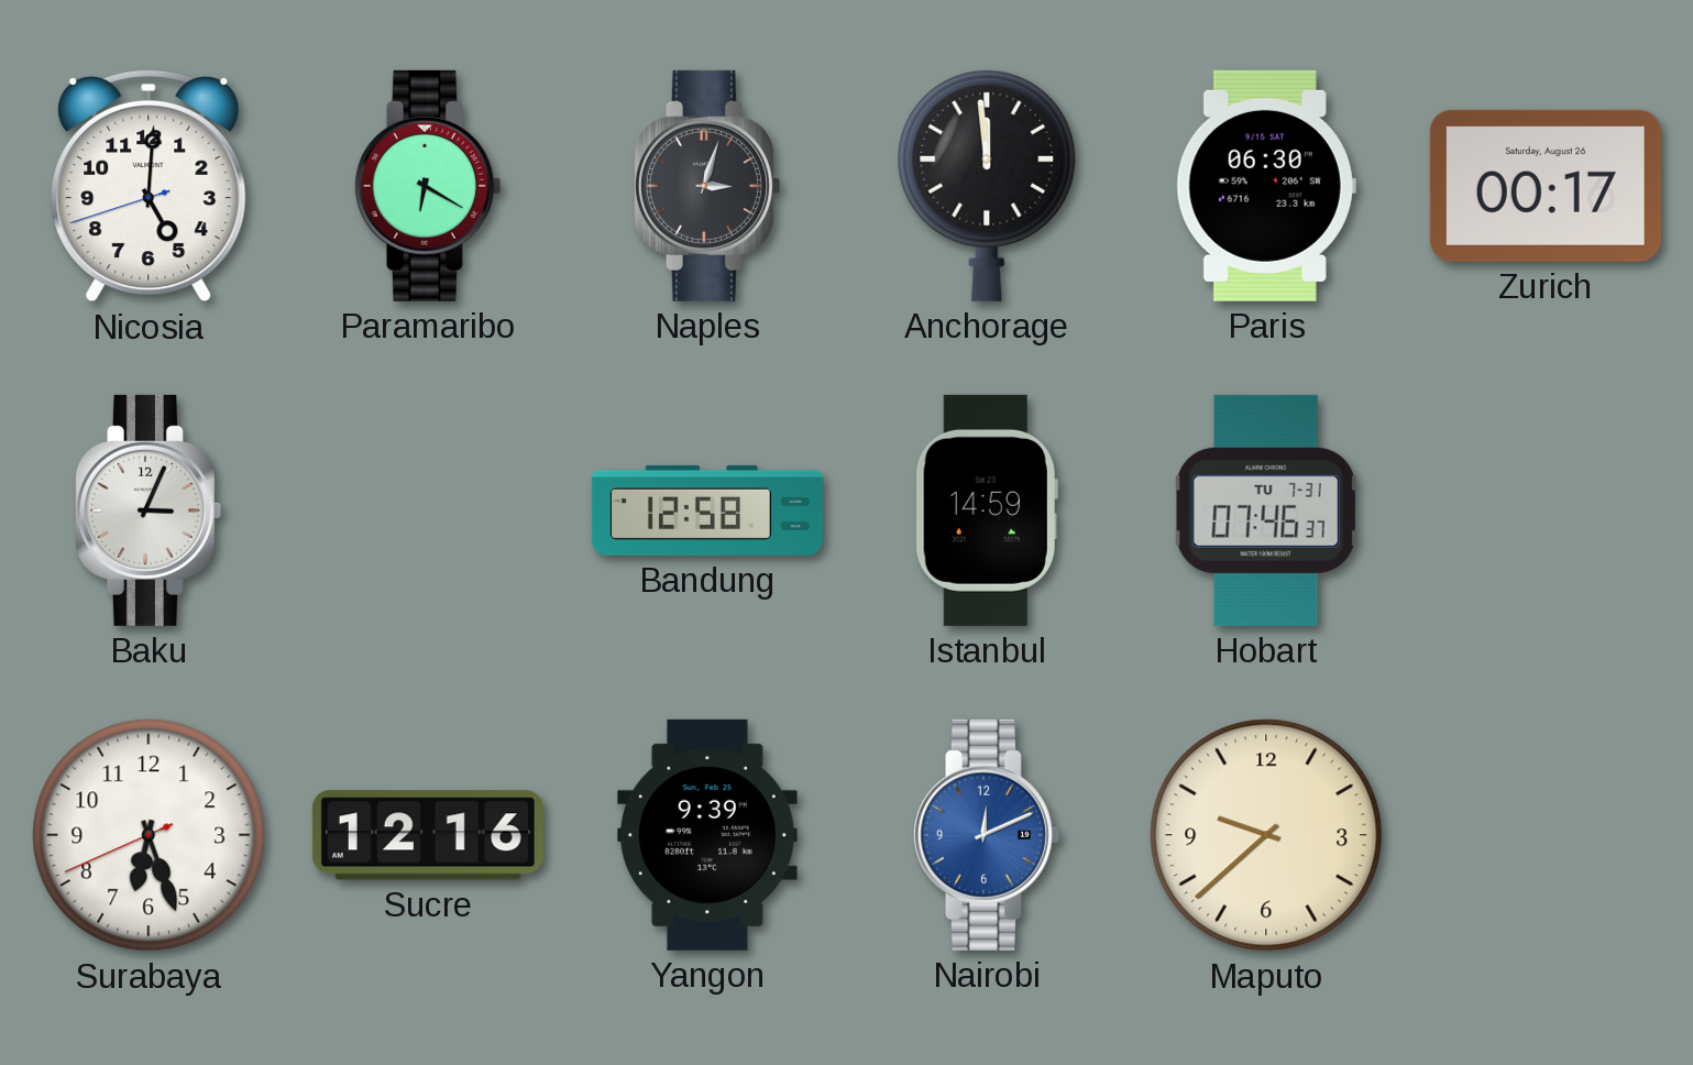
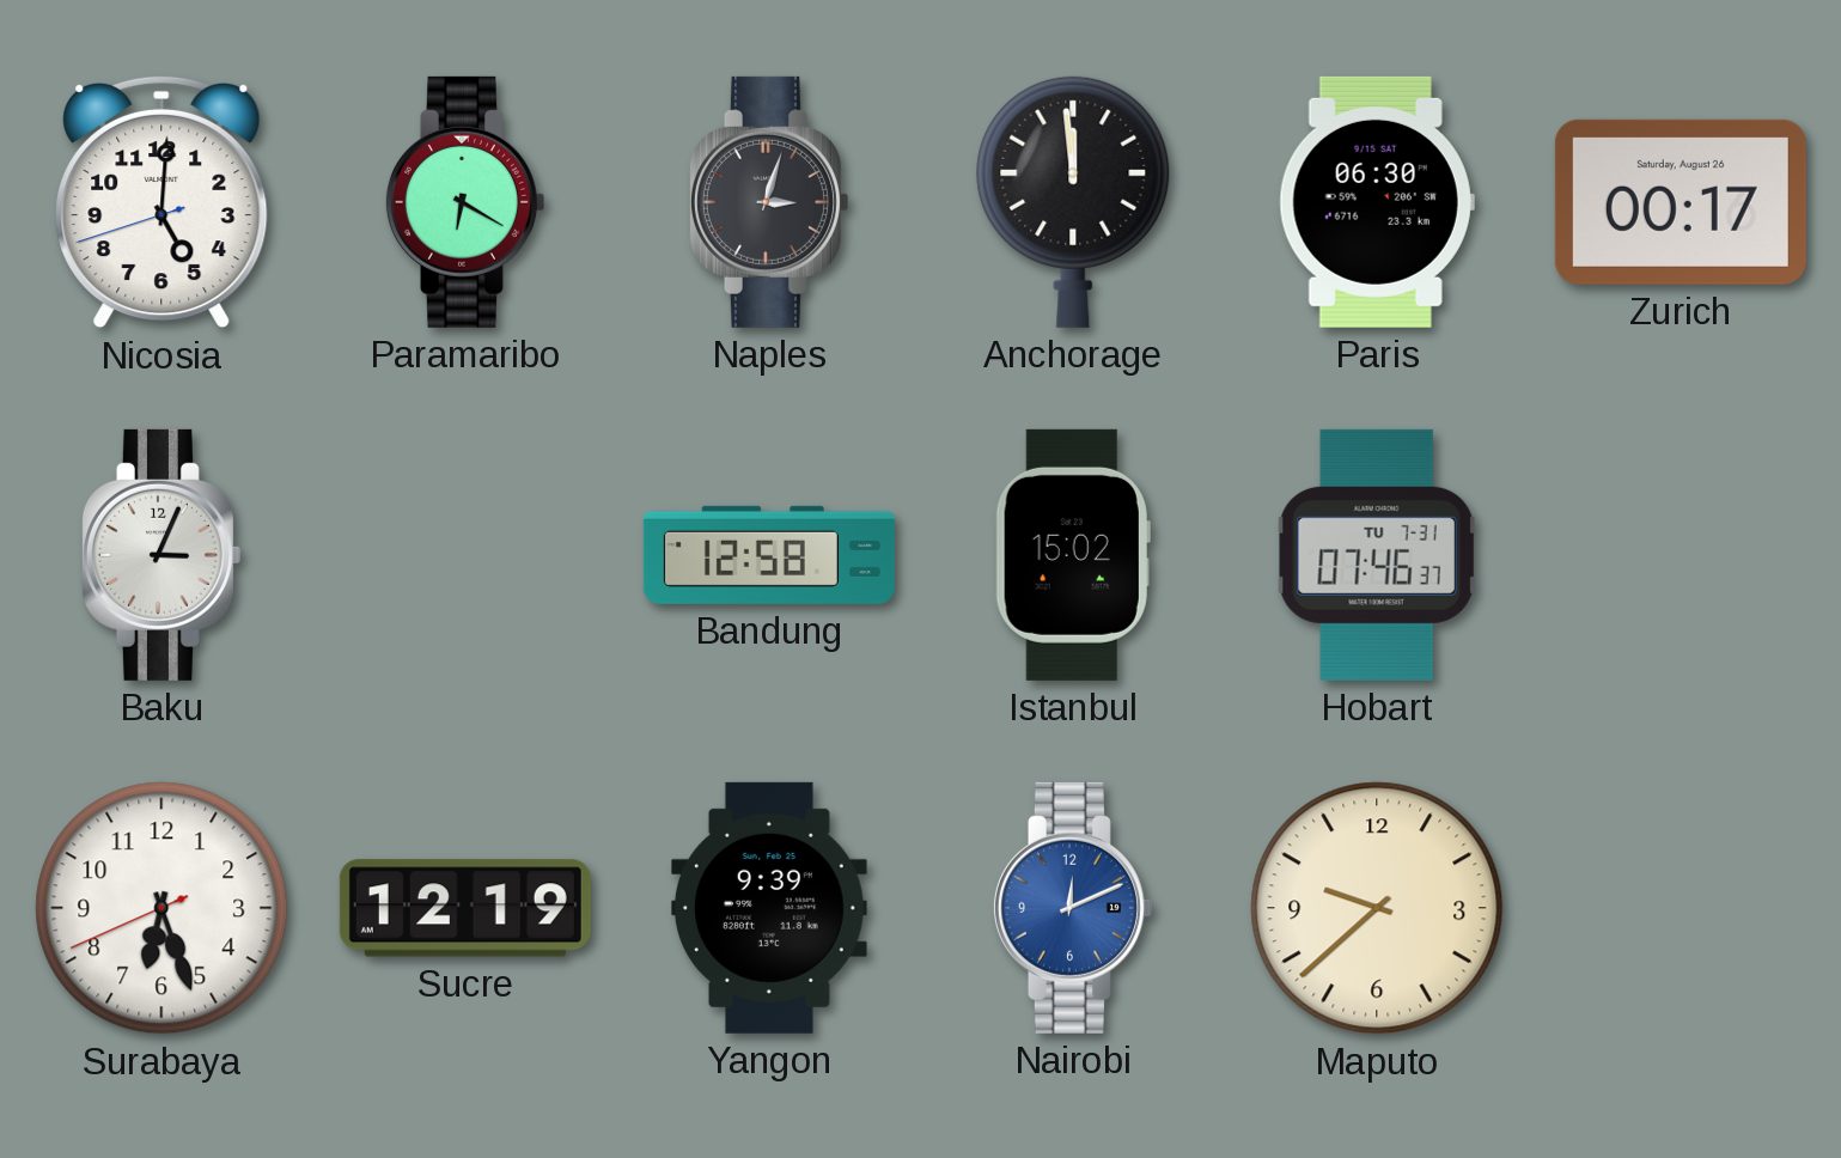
Istanbul: 14:59 -> 15:02
Sucre: 12:16 -> 12:19
